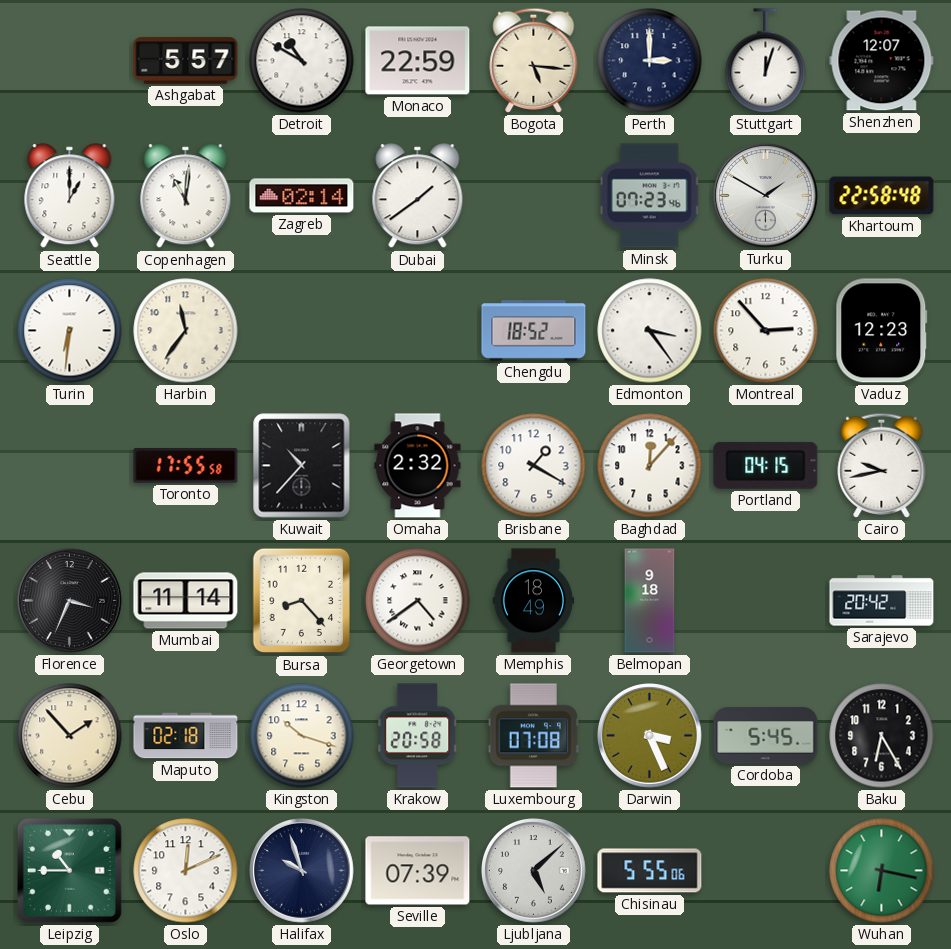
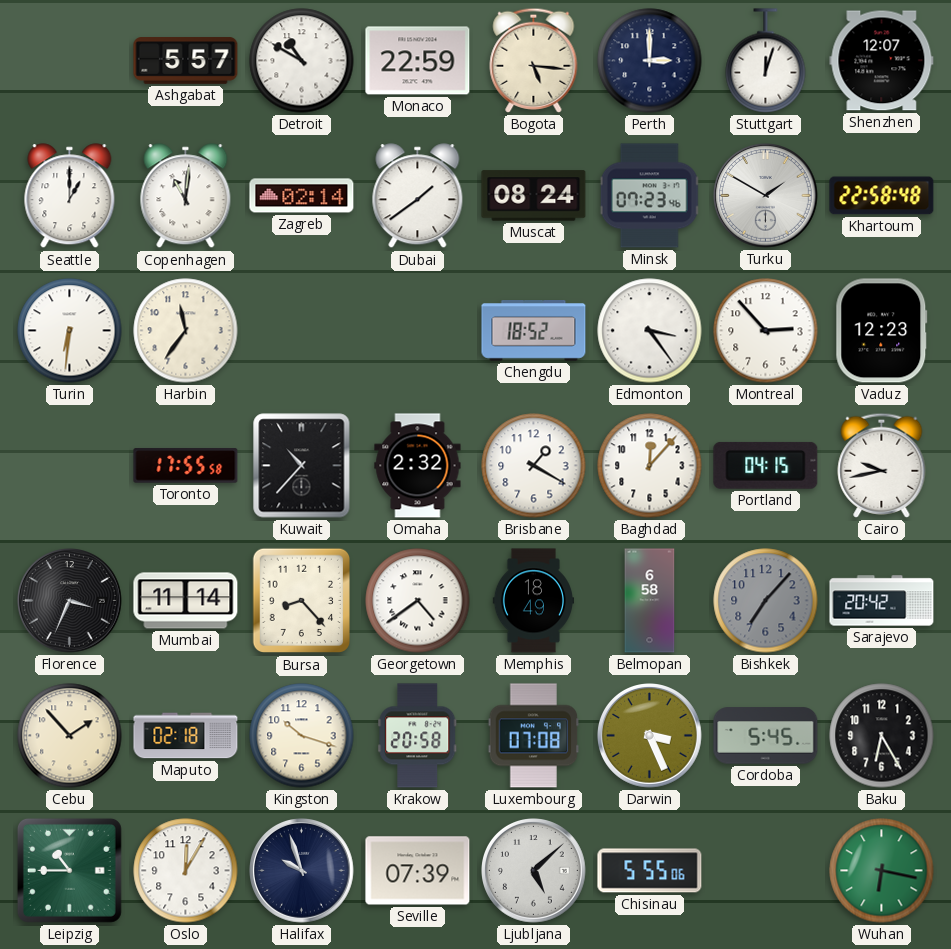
Muscat: none -> 08:24
Belmopan: 9:18 -> 6:58
Bishkek: none -> 7:07
Oslo: 12:11 -> 12:05
